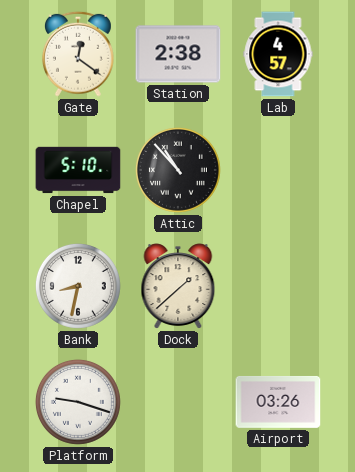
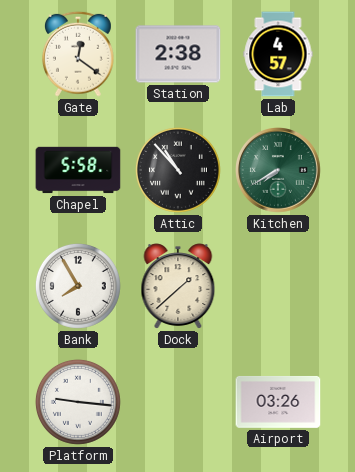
Chapel: 5:10 -> 5:58
Kitchen: none -> 7:40
Bank: 8:32 -> 7:55
Platform: 9:18 -> 9:16
